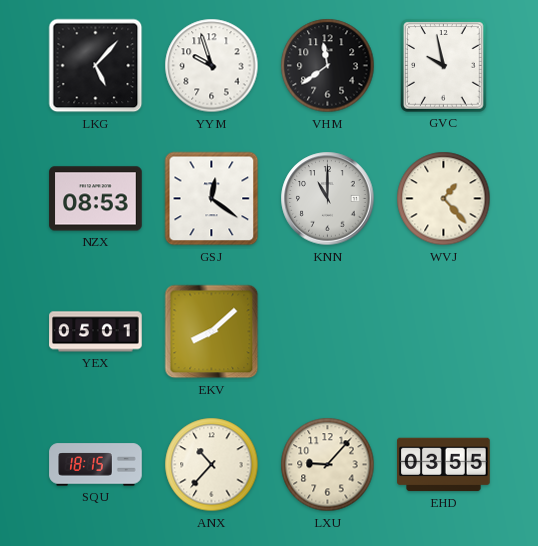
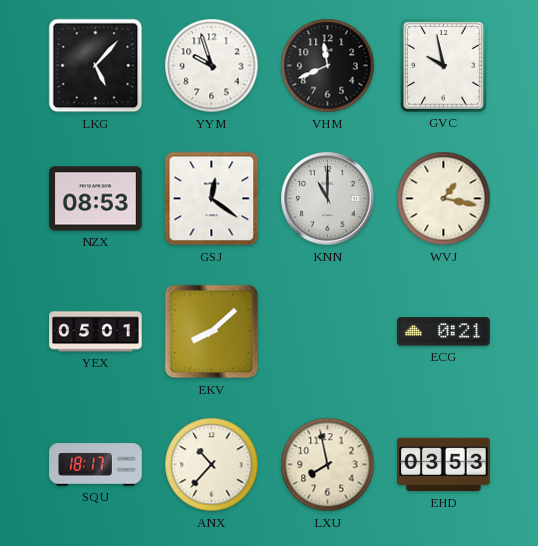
VHM: 11:39 -> 11:41
WVJ: 1:23 -> 1:17
ECG: none -> 0:21
SQU: 18:15 -> 18:17
LXU: 9:07 -> 7:58
EHD: 03:55 -> 03:53
